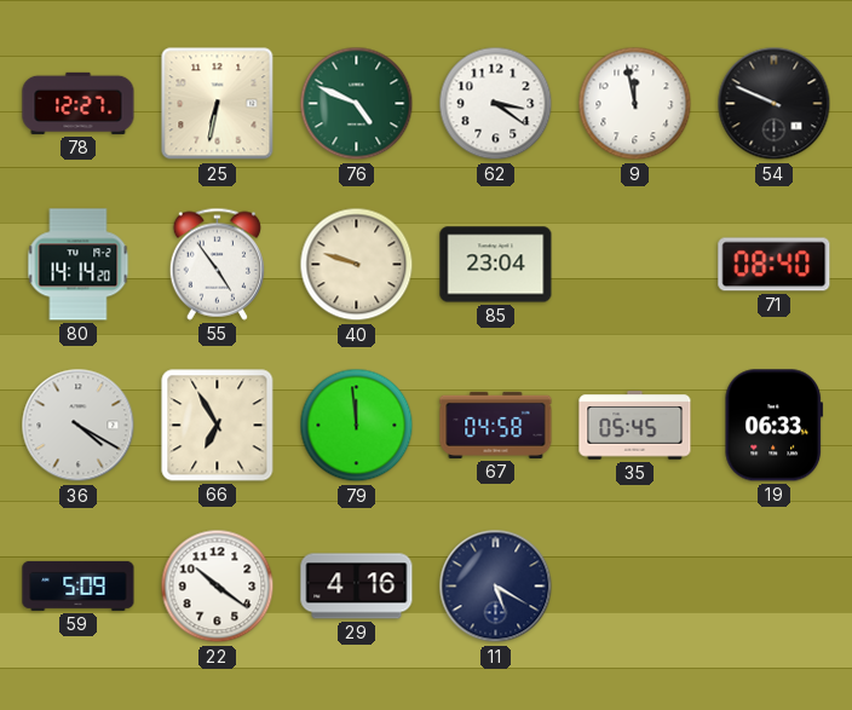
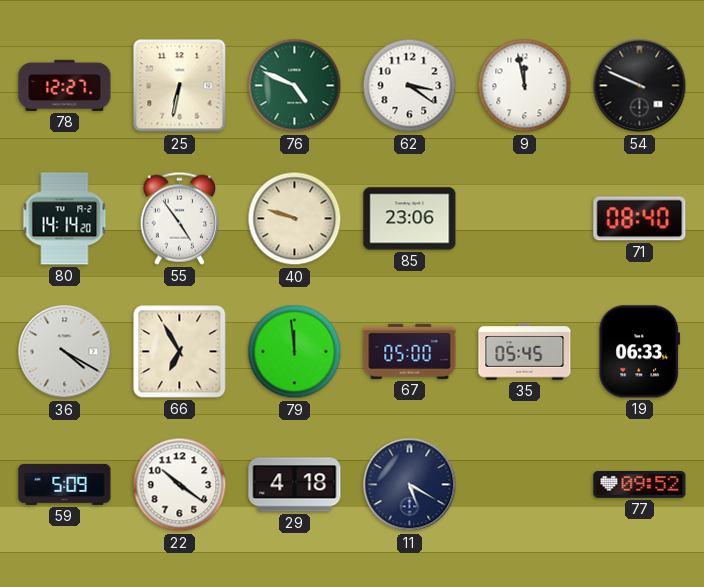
85: 23:04 -> 23:06
67: 04:58 -> 05:00
29: 4:16 -> 4:18
77: none -> 09:52
